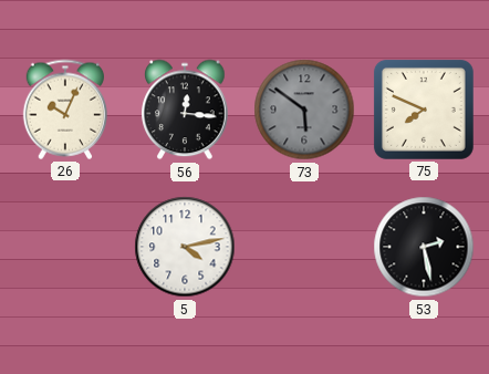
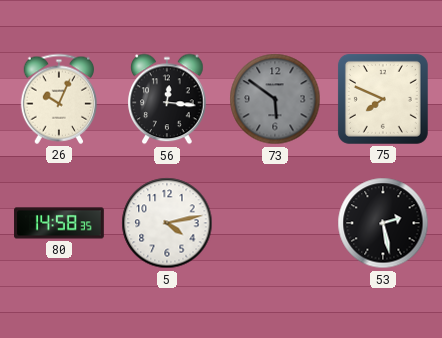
80: none -> 14:58
